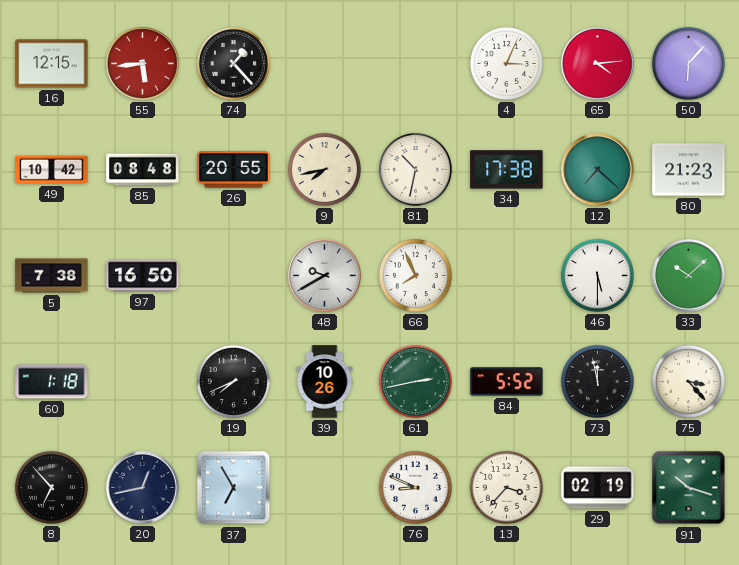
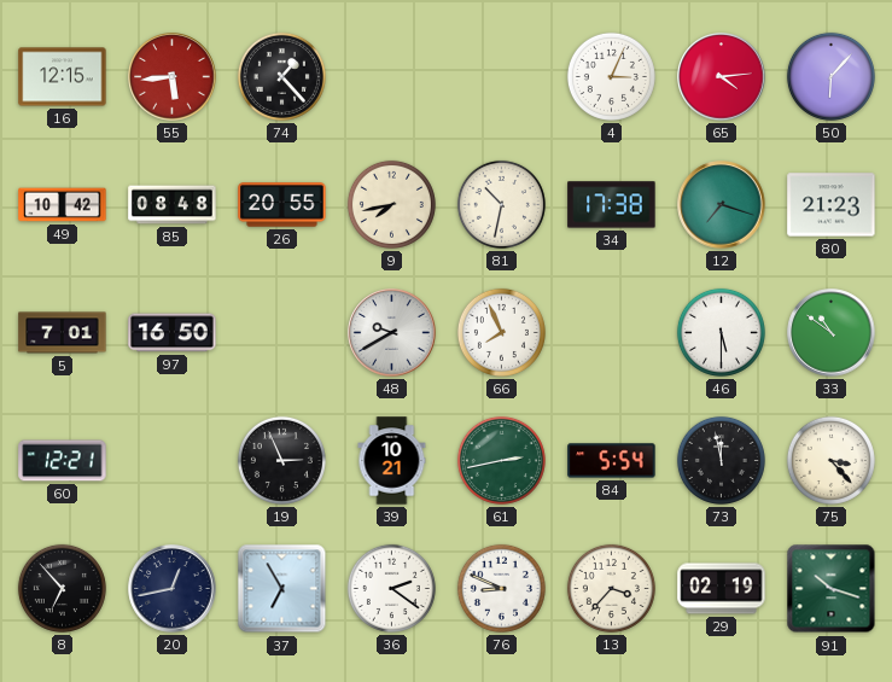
12: 7:22 -> 7:18
5: 7:38 -> 7:01
33: 10:08 -> 10:51
60: 1:18 -> 12:21
19: 7:41 -> 2:56
39: 10:26 -> 10:21
84: 5:52 -> 5:54
36: none -> 2:21
